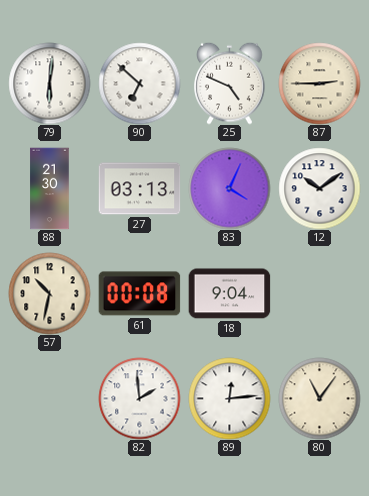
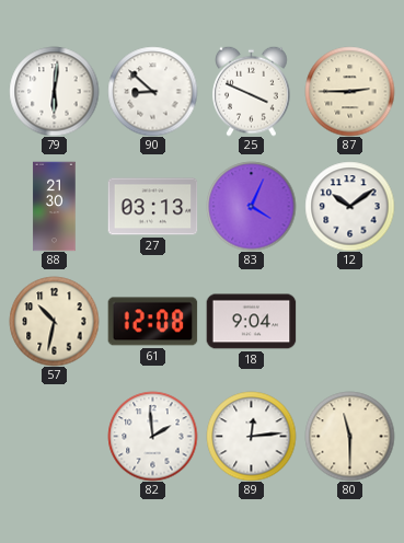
90: 6:52 -> 8:52
25: 4:49 -> 3:49
61: 00:08 -> 12:08
80: 11:06 -> 11:30
